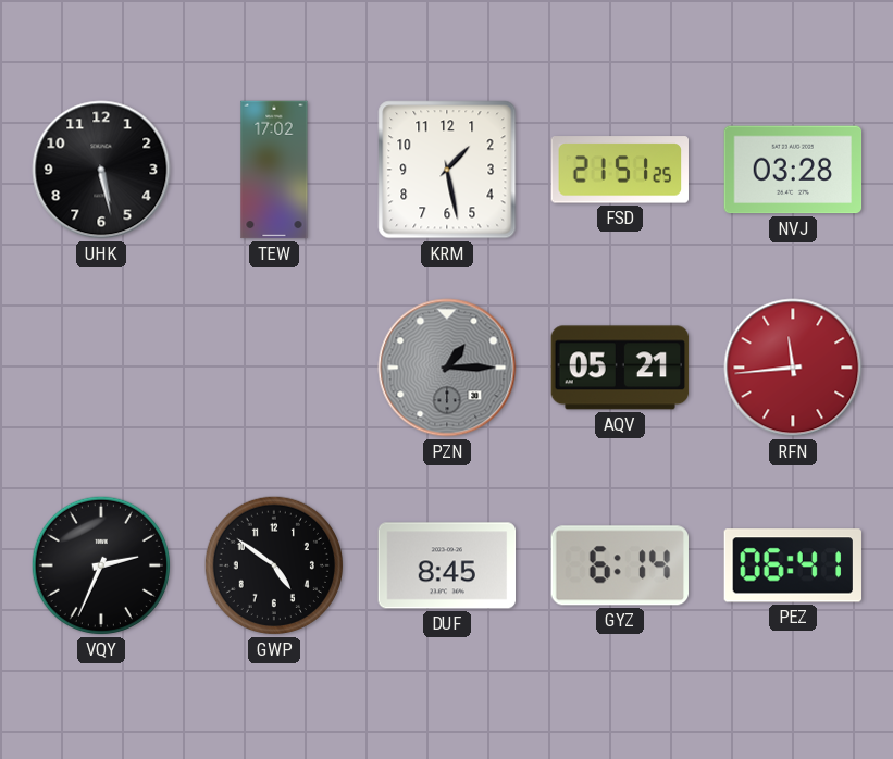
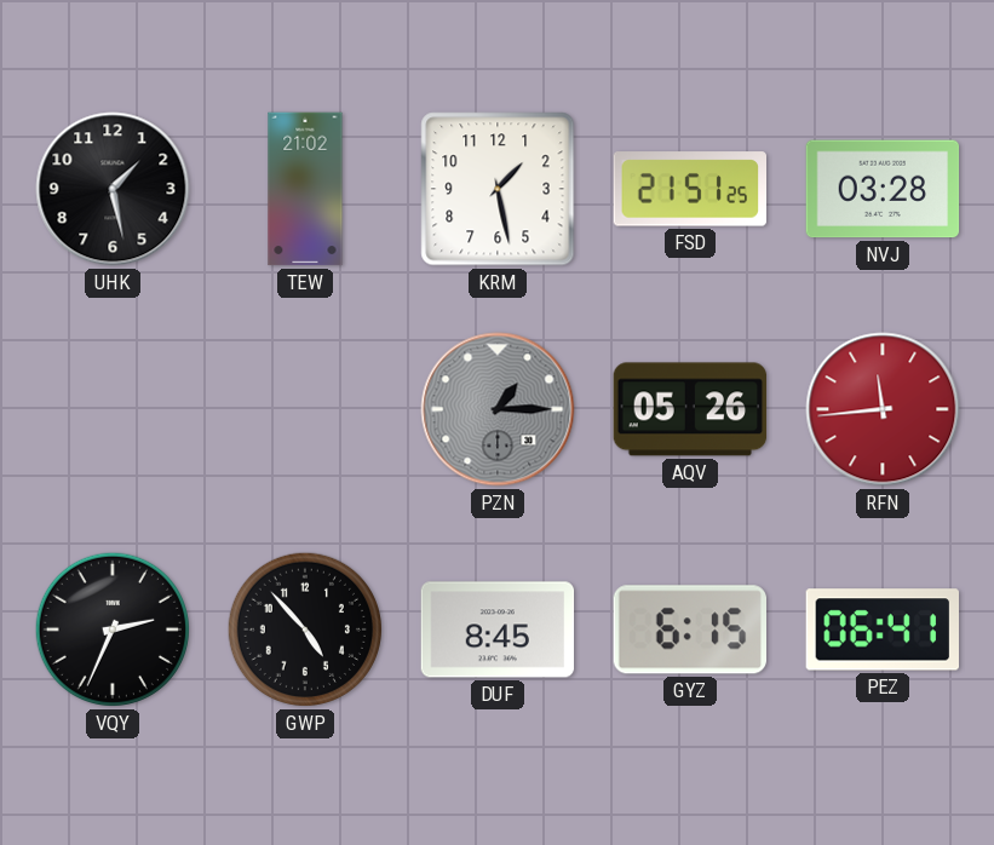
UHK: 5:28 -> 1:28
TEW: 17:02 -> 21:02
AQV: 05:21 -> 05:26
GWP: 4:51 -> 4:53
GYZ: 6:14 -> 6:15
